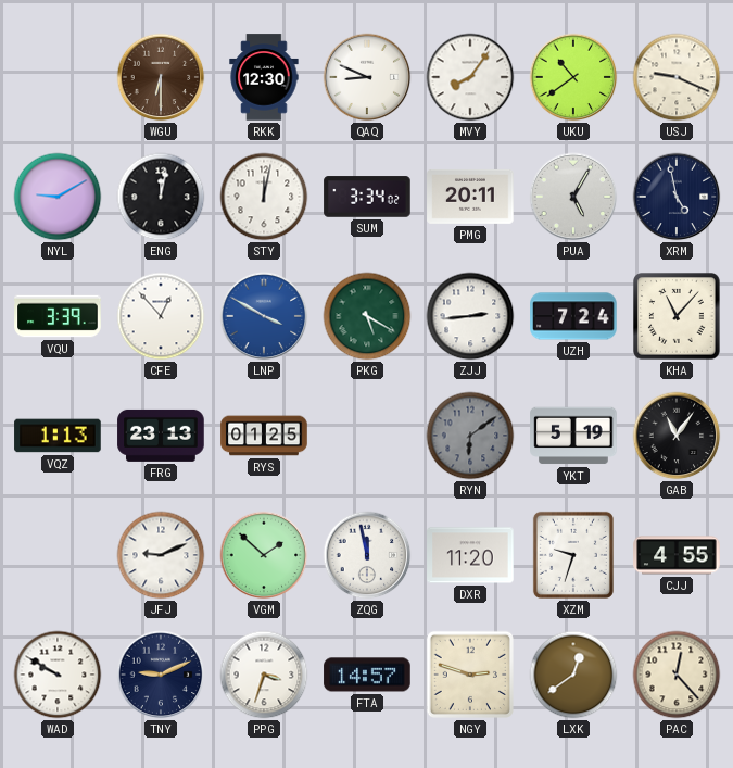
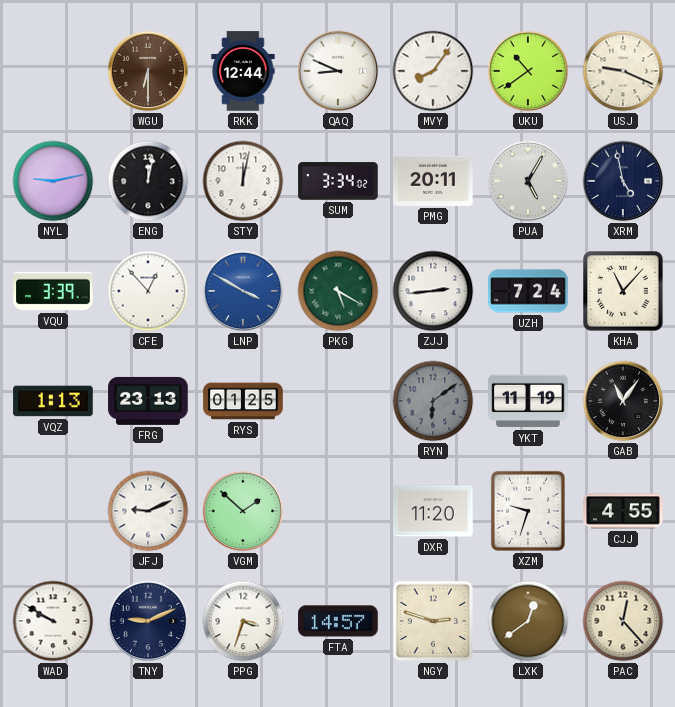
RKK: 12:30 -> 12:44
NYL: 9:10 -> 9:13
YKT: 5:19 -> 11:19
ZQG: 11:58 -> none
